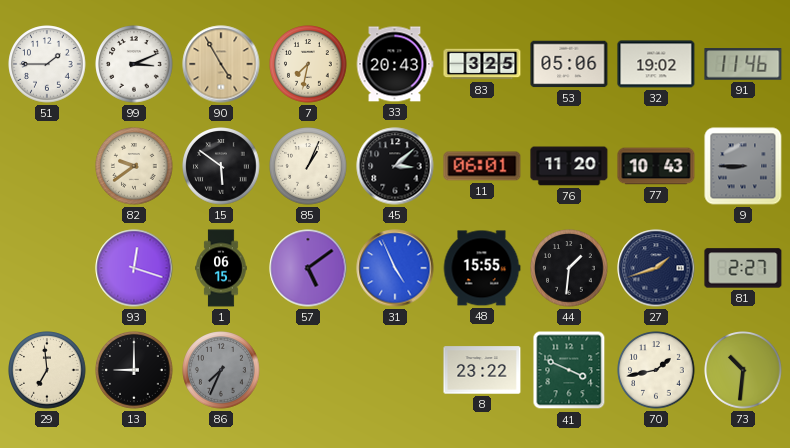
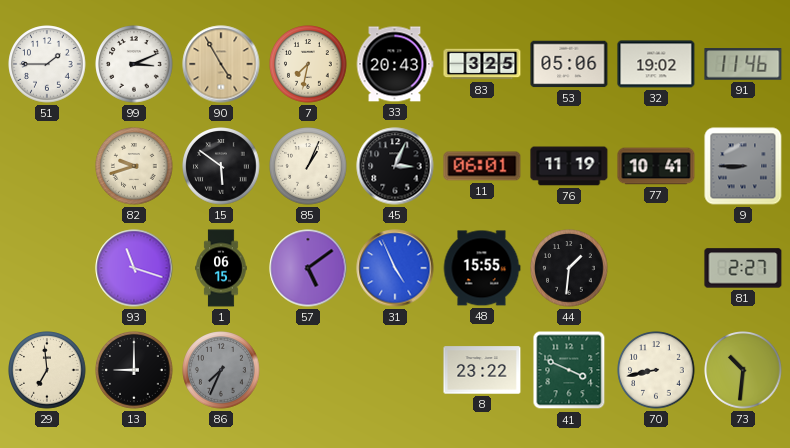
82: 9:39 -> 9:42
45: 3:08 -> 3:04
76: 11:20 -> 11:19
77: 10:43 -> 10:41
93: 12:18 -> 11:18
27: 1:42 -> none
70: 1:43 -> 8:43
